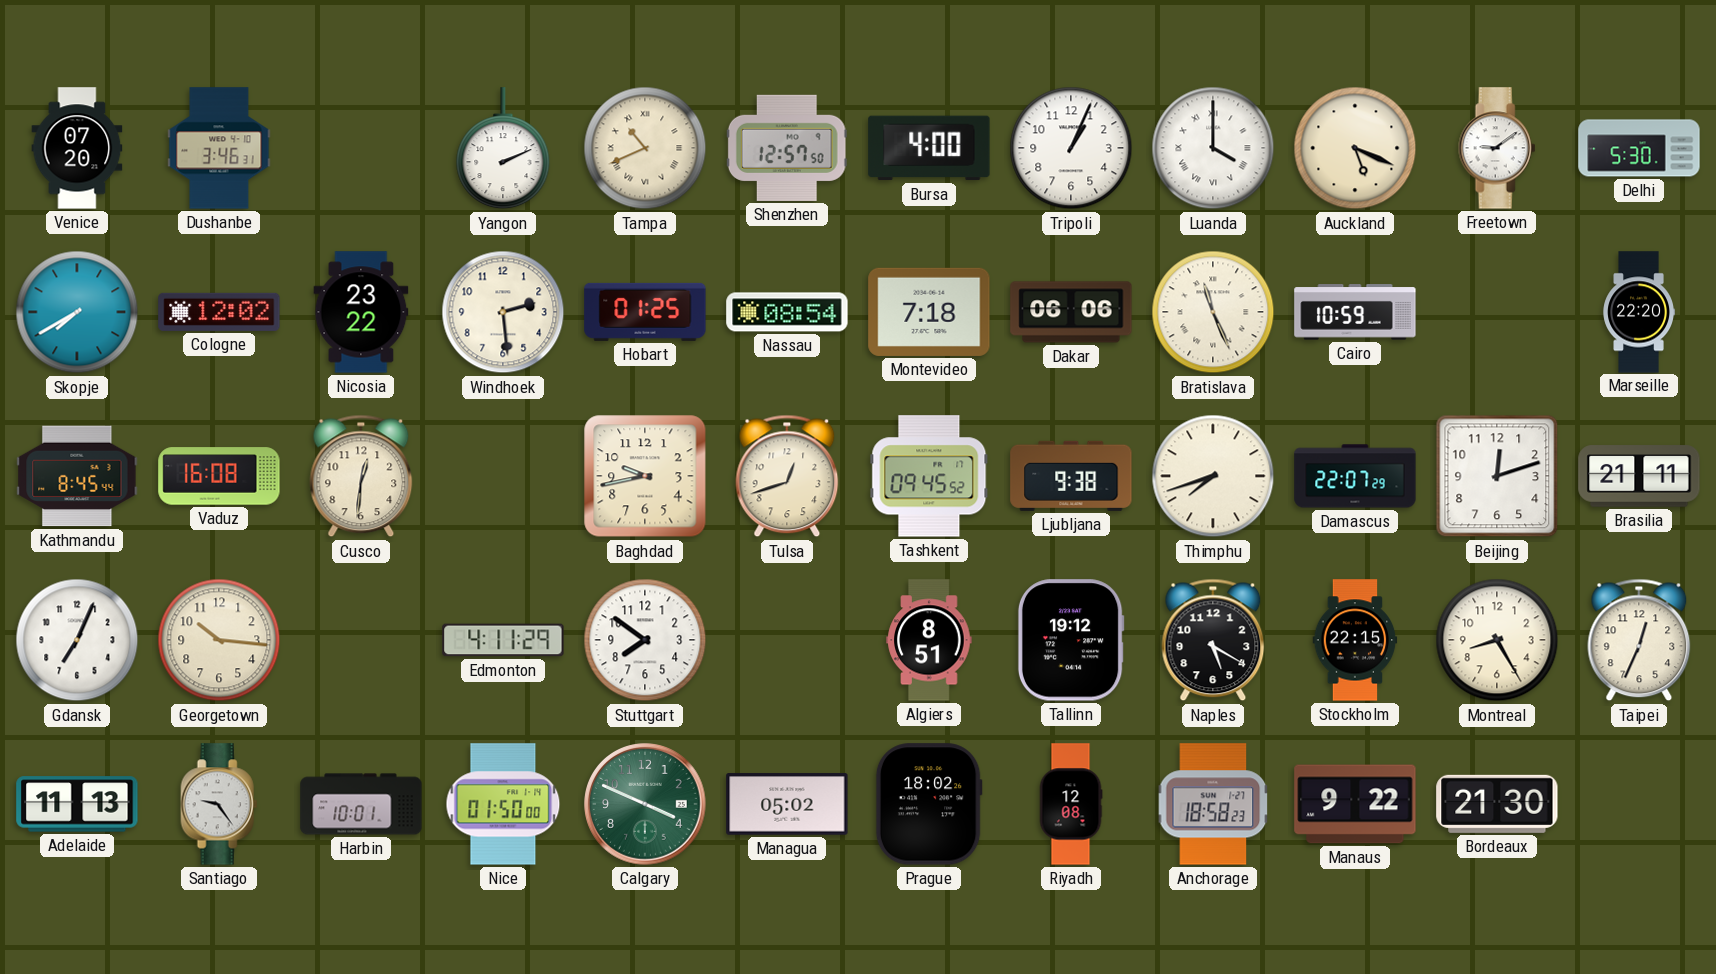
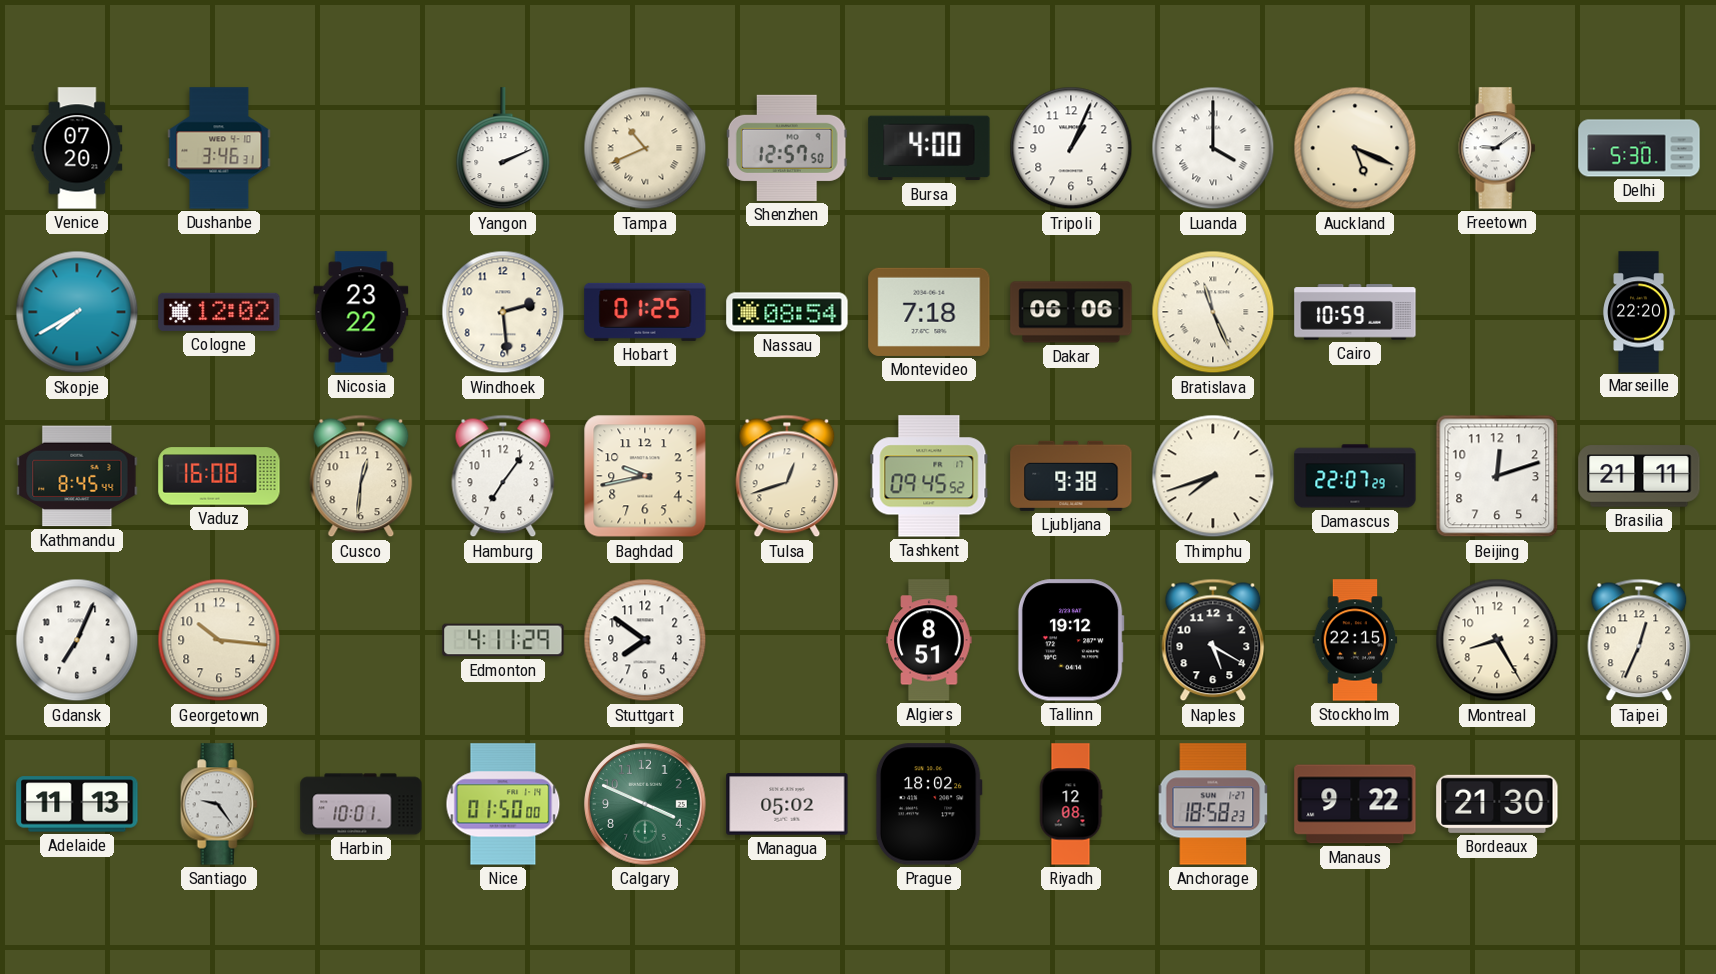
Hamburg: none -> 7:06
